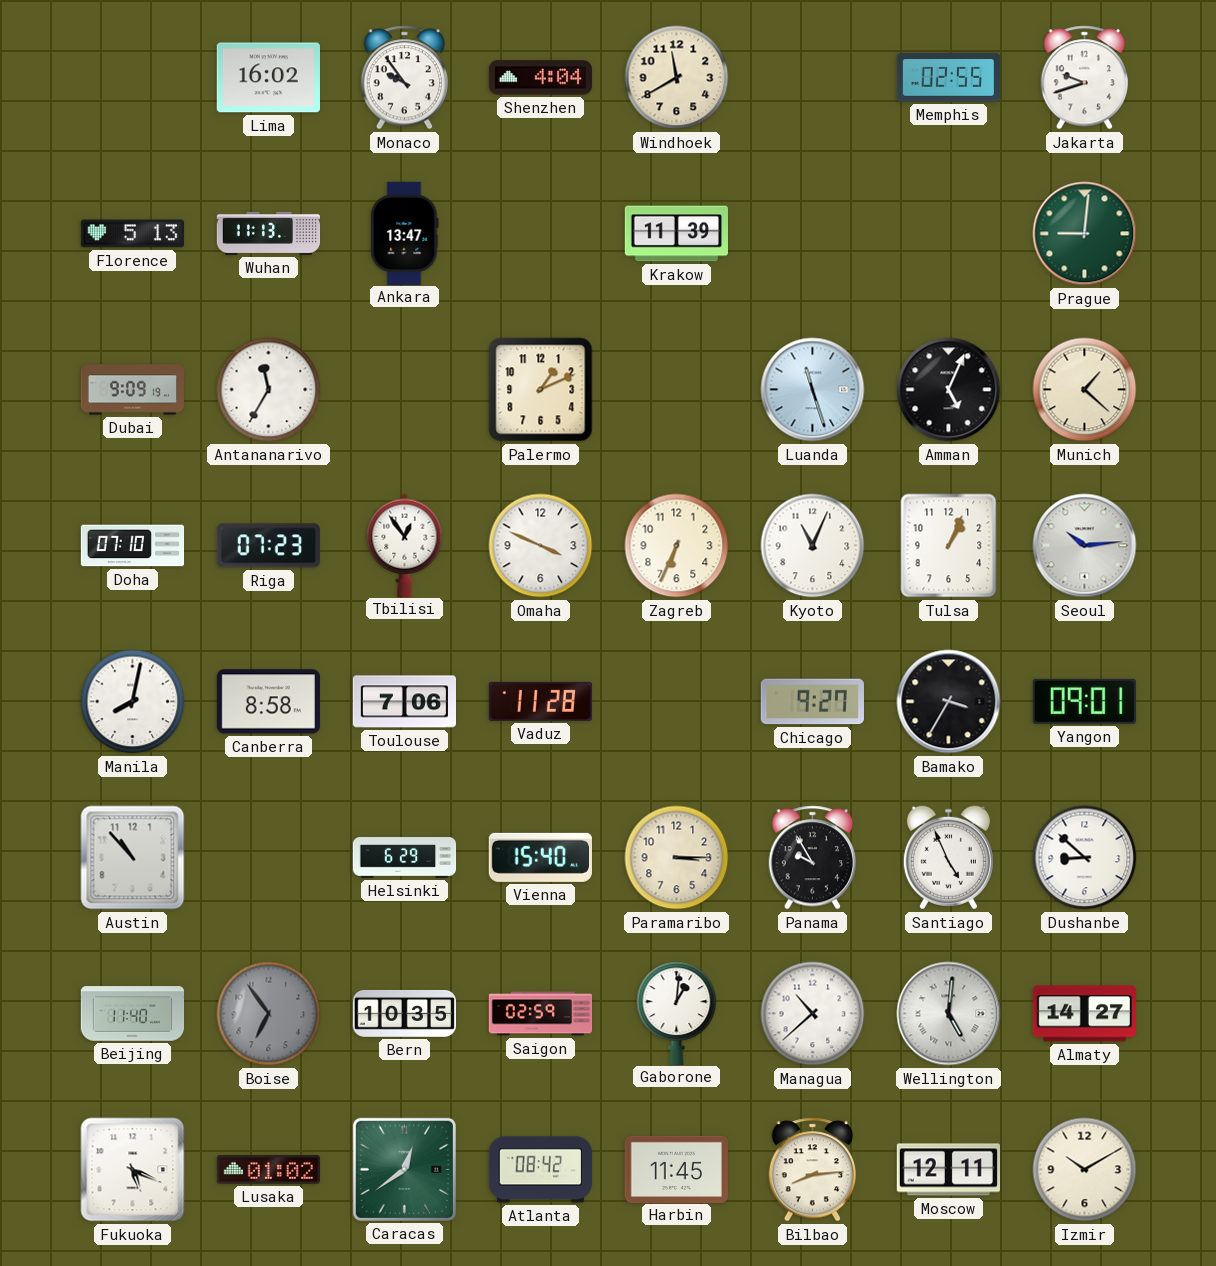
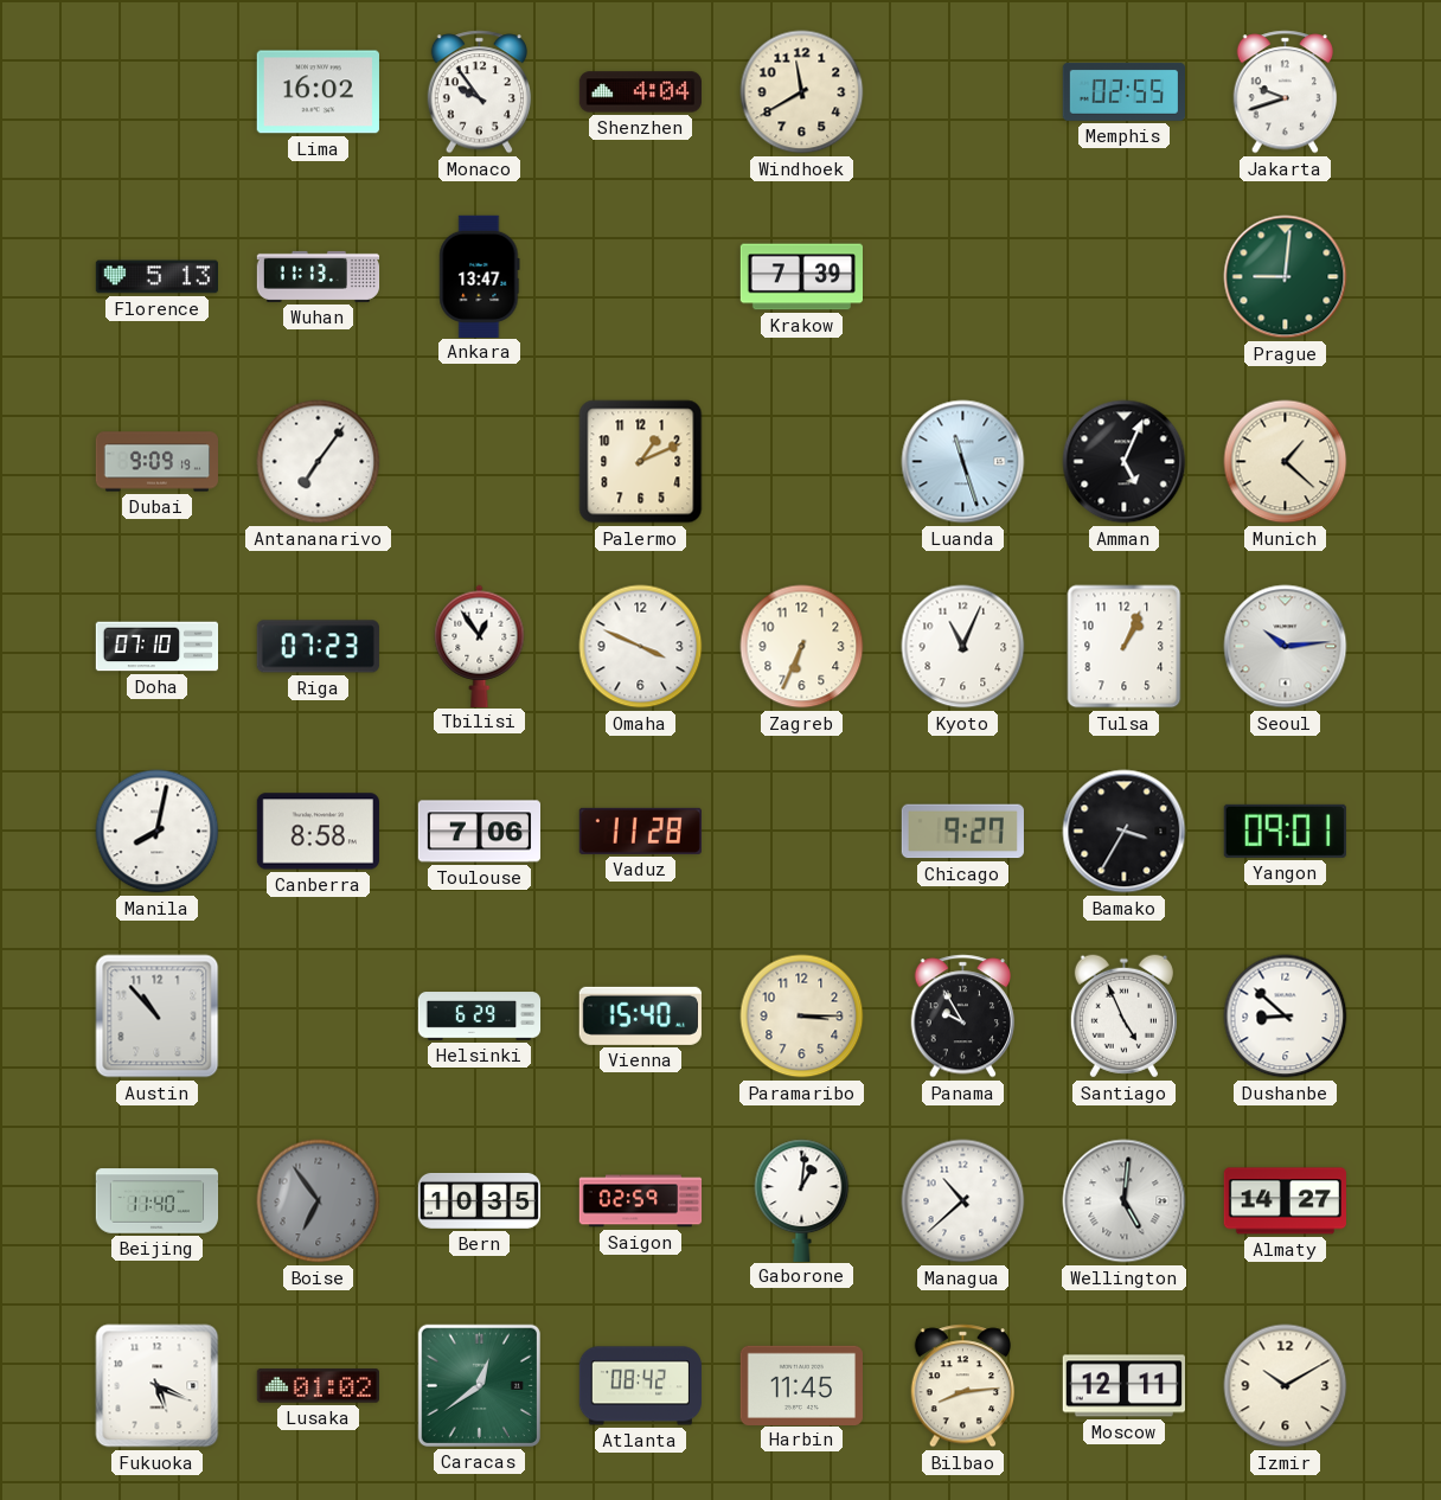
Krakow: 11:39 -> 7:39
Antananarivo: 11:35 -> 7:06
